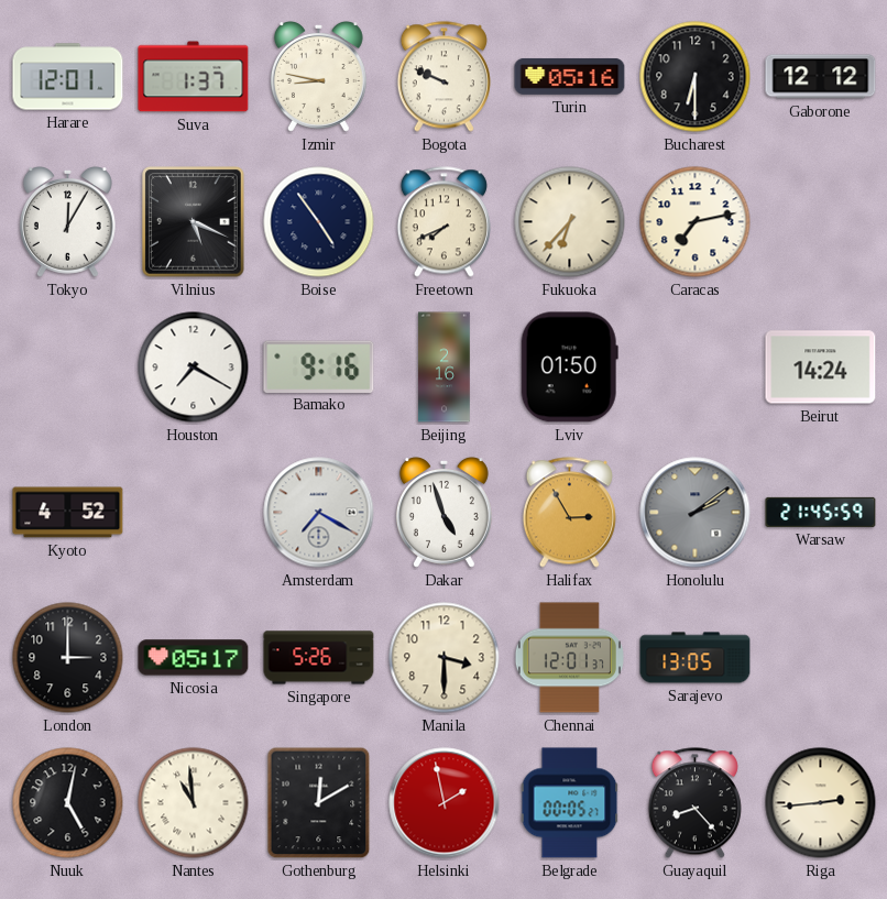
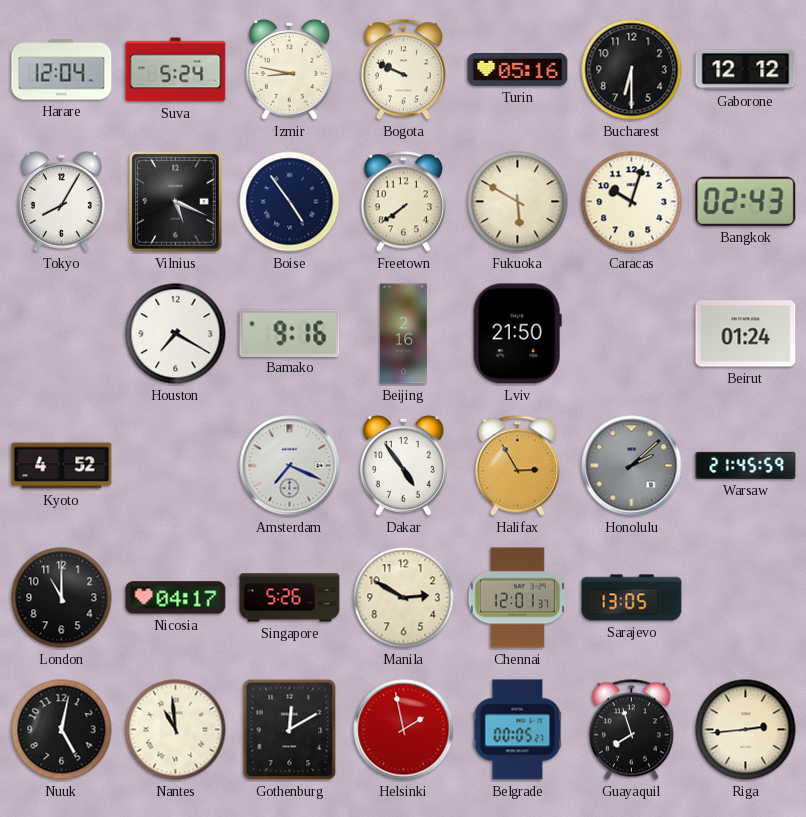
Harare: 12:01 -> 12:04
Suva: 1:37 -> 5:24
Tokyo: 12:05 -> 8:05
Freetown: 7:41 -> 7:39
Fukuoka: 6:37 -> 5:50
Caracas: 7:13 -> 10:03
Bangkok: none -> 02:43
Lviv: 01:50 -> 21:50
Beirut: 14:24 -> 01:24
Amsterdam: 7:20 -> 7:19
Dakar: 4:57 -> 4:54
Honolulu: 2:09 -> 2:08
London: 3:00 -> 11:00
Nicosia: 05:17 -> 04:17
Manila: 3:30 -> 2:50
Guayaquil: 8:23 -> 7:57
